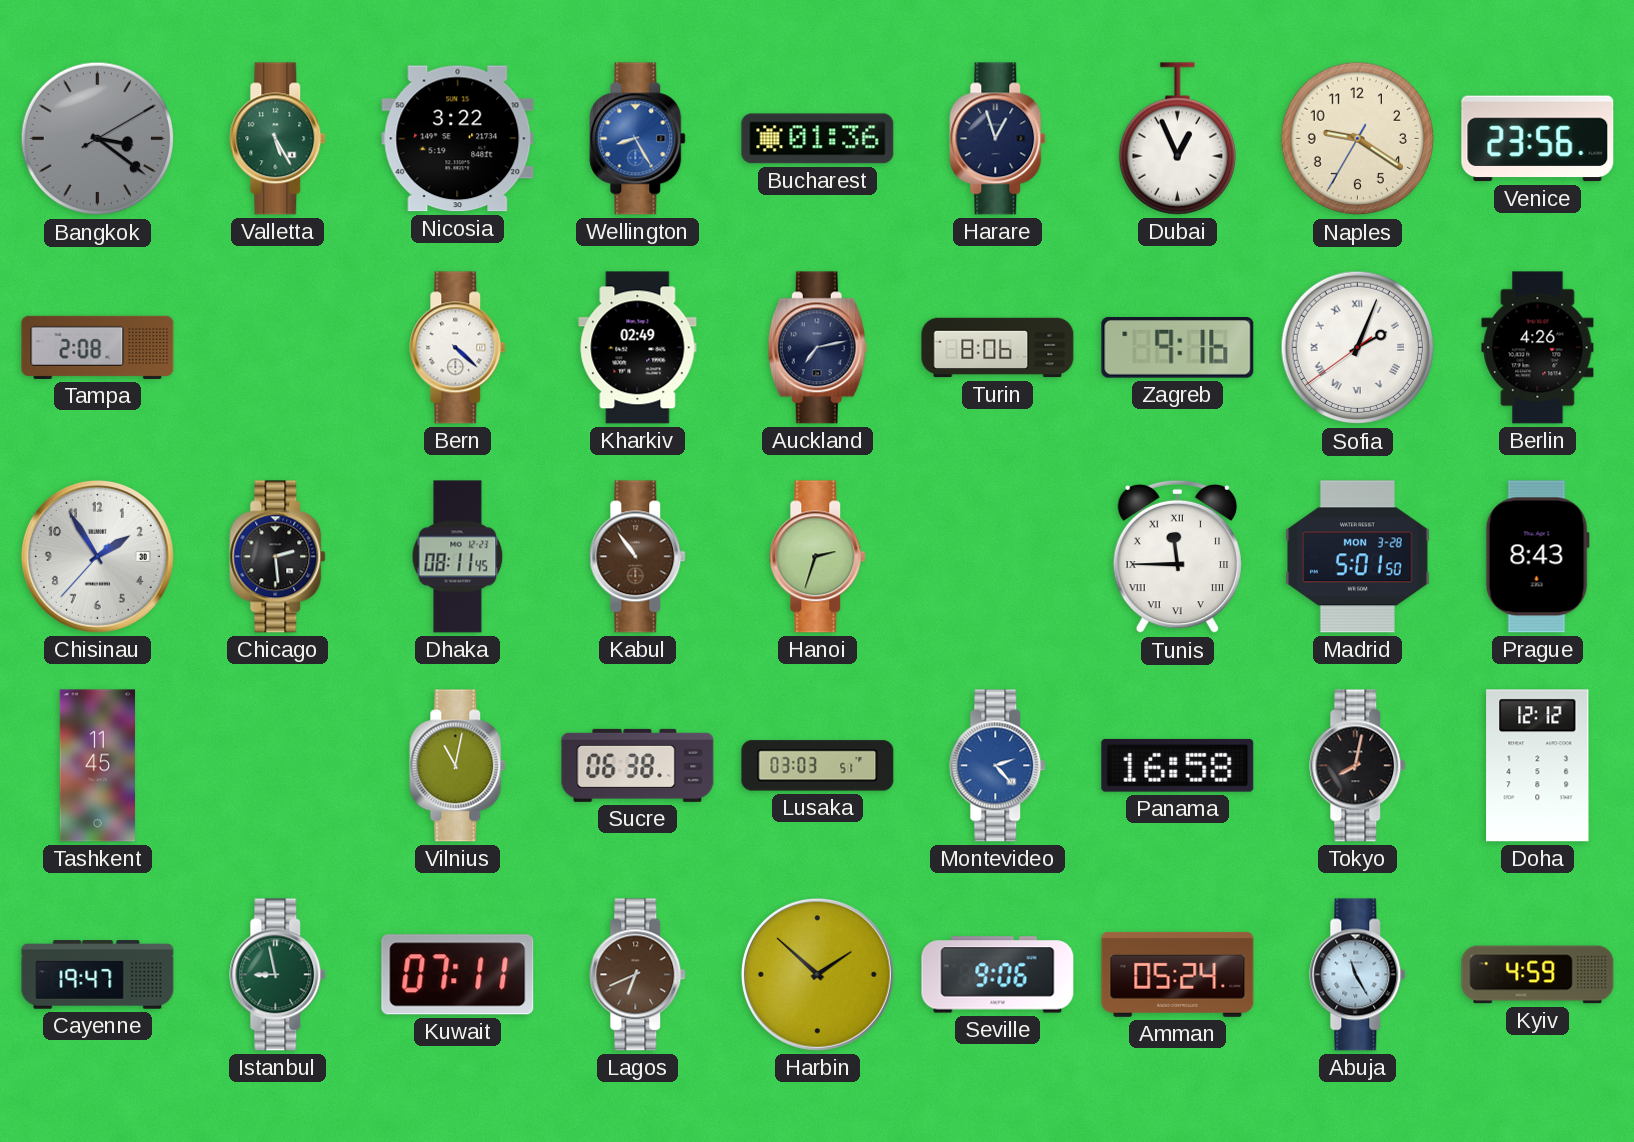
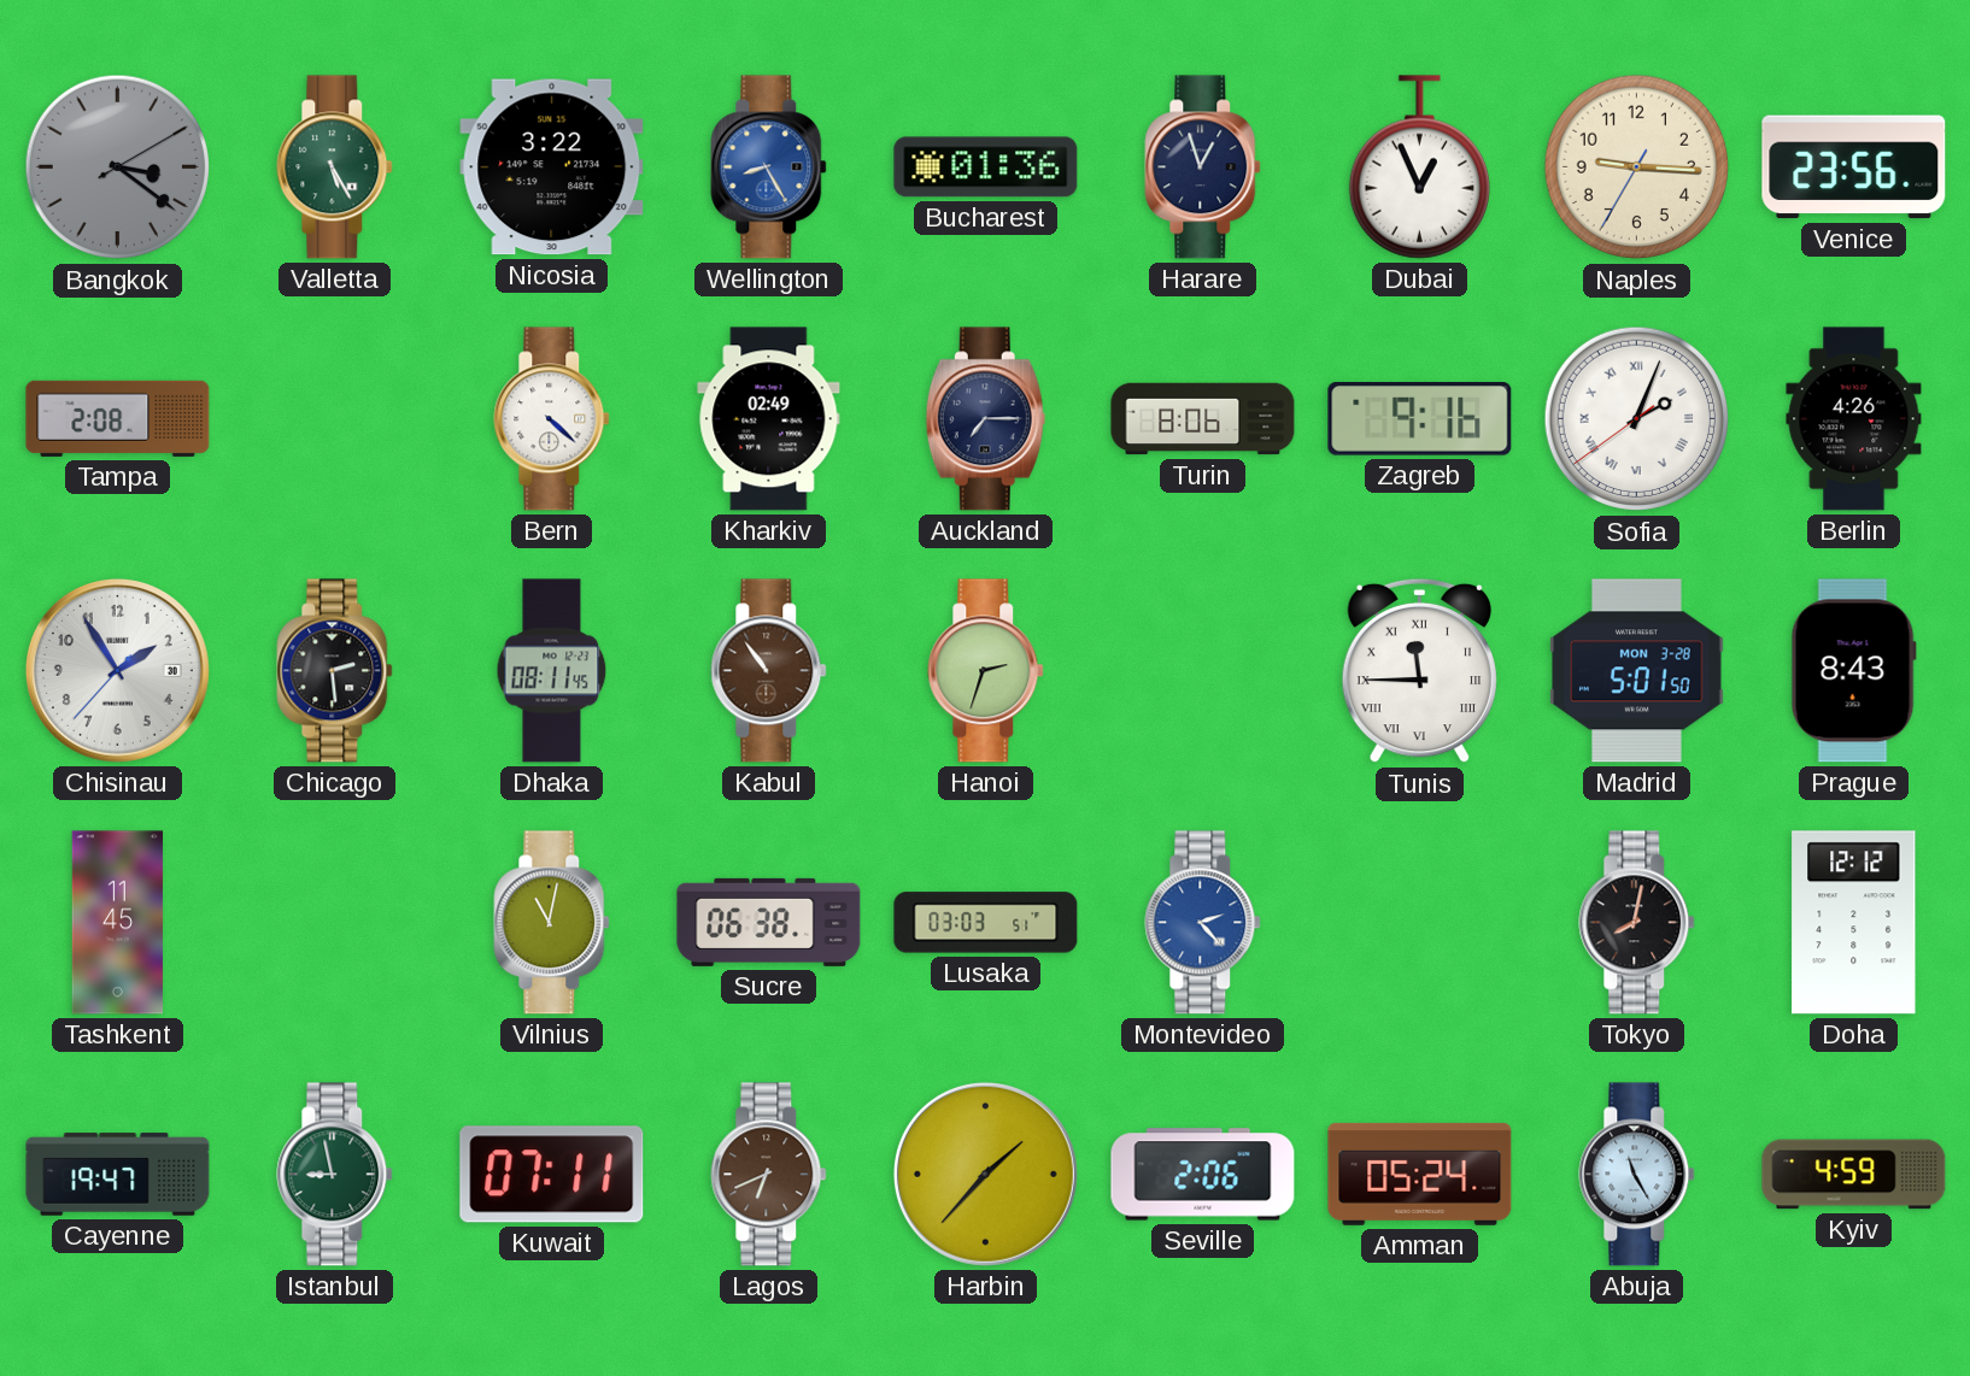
Naples: 9:20 -> 9:15
Auckland: 7:13 -> 7:15
Panama: 16:58 -> none
Harbin: 1:52 -> 1:37
Seville: 9:06 -> 2:06
